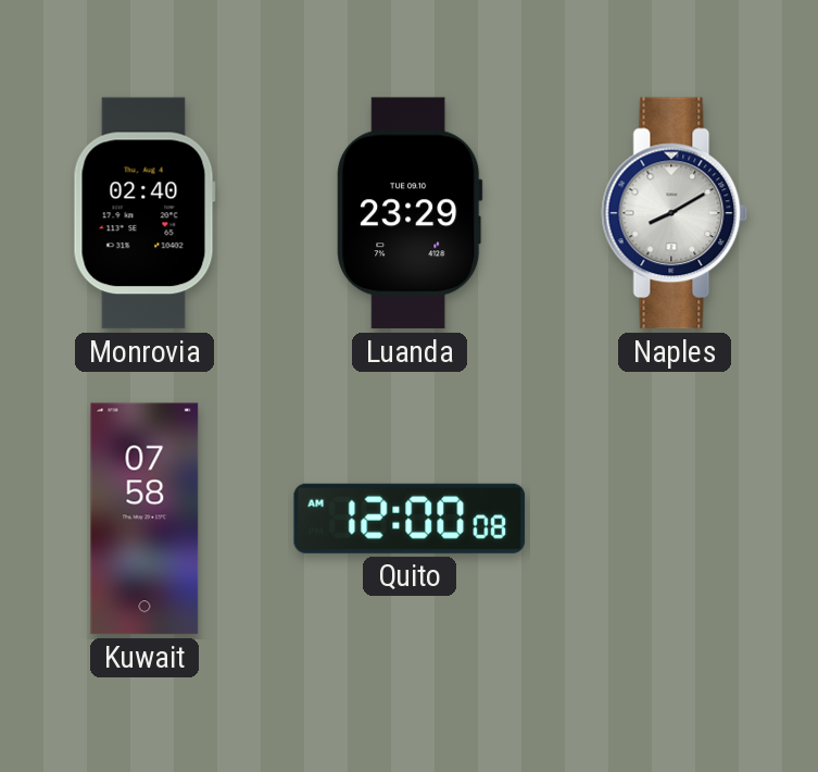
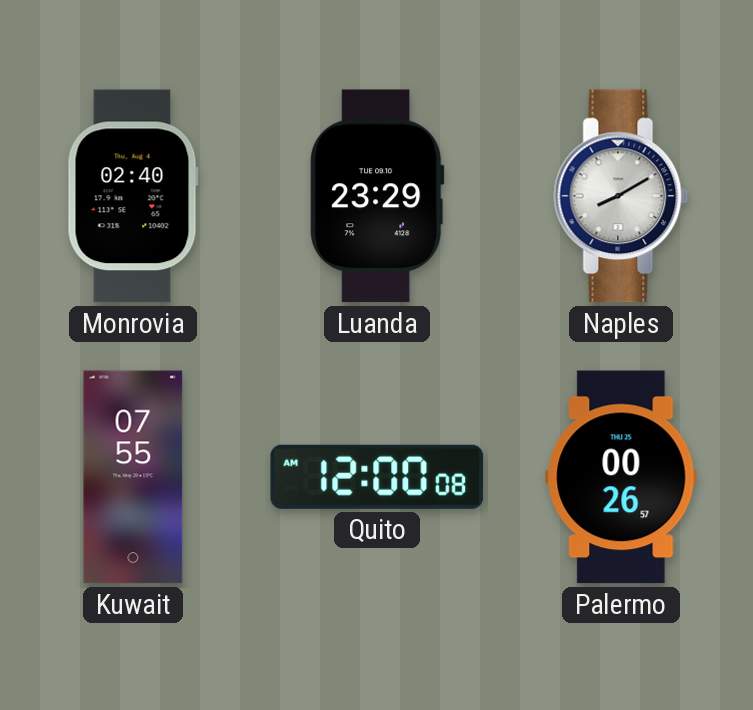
Kuwait: 07:58 -> 07:55
Palermo: none -> 00:26
